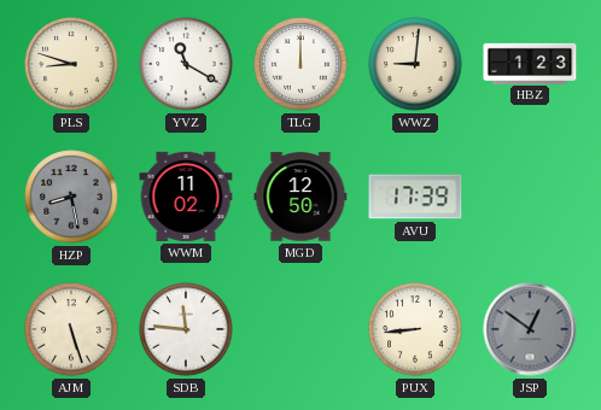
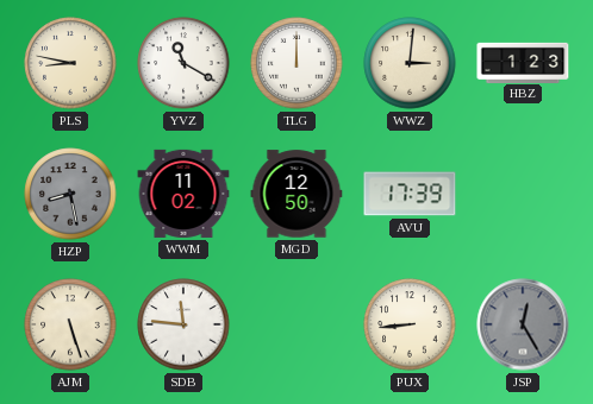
PLS: 8:48 -> 8:47
WWZ: 9:01 -> 3:01
JSP: 12:51 -> 12:25
